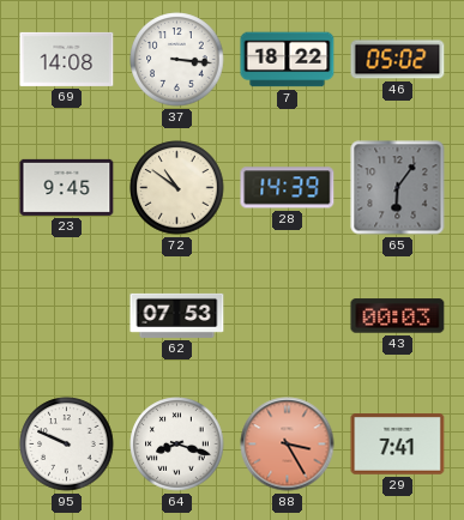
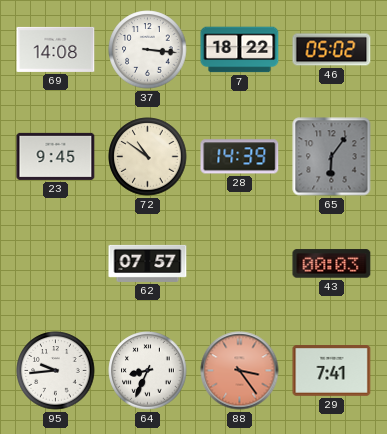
62: 07:53 -> 07:57
95: 9:49 -> 9:44
64: 8:18 -> 8:34
88: 3:25 -> 3:24
